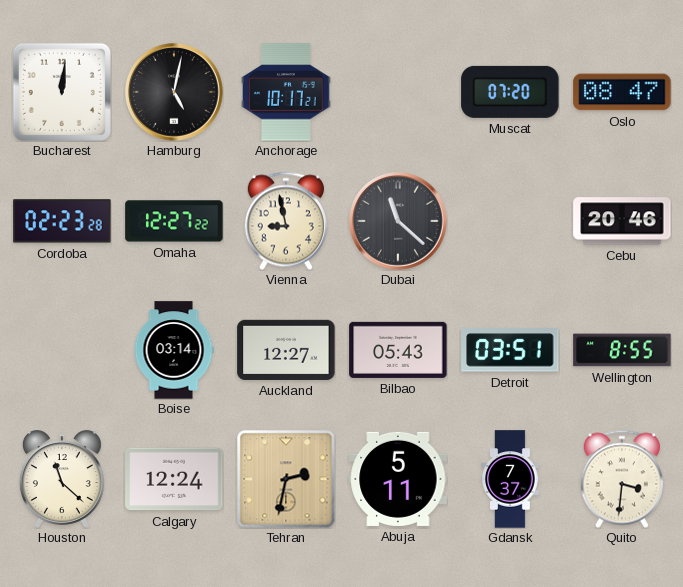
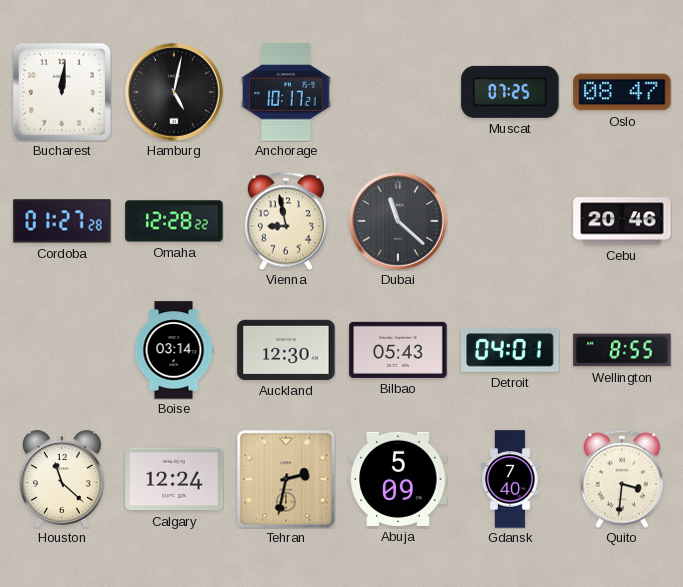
Muscat: 07:20 -> 07:25
Cordoba: 02:23 -> 01:27
Omaha: 12:27 -> 12:28
Auckland: 12:27 -> 12:30
Detroit: 03:51 -> 04:01
Abuja: 5:11 -> 5:09
Gdansk: 7:37 -> 7:40
